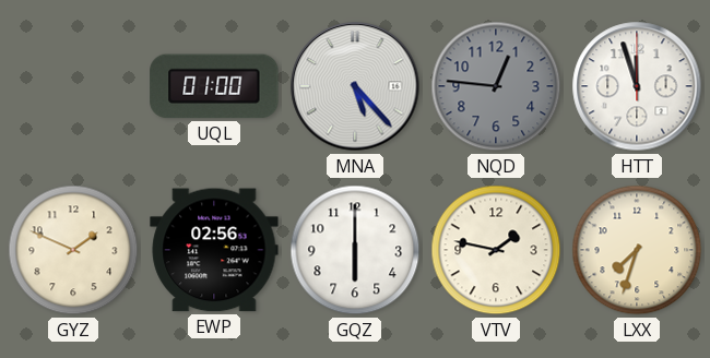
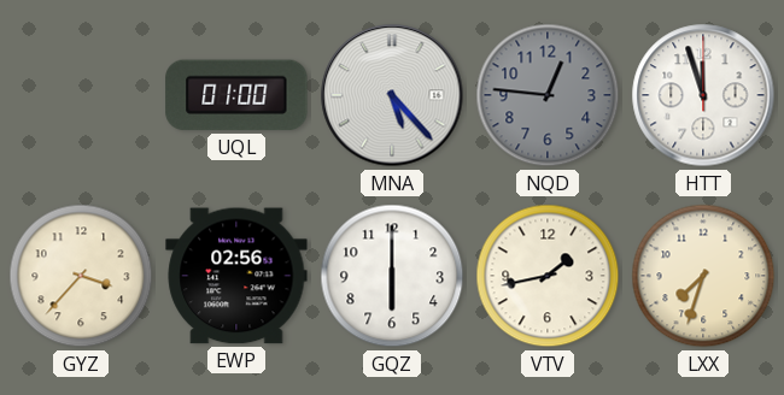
GYZ: 1:49 -> 3:37
VTV: 1:47 -> 1:43
